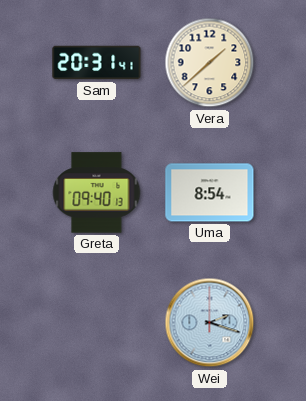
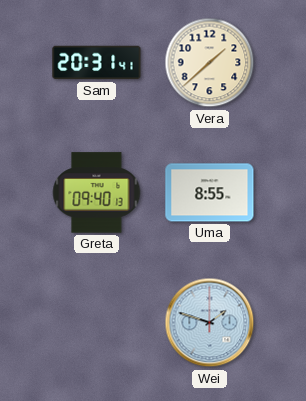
Uma: 8:54 -> 8:55
Wei: 2:18 -> 1:48
